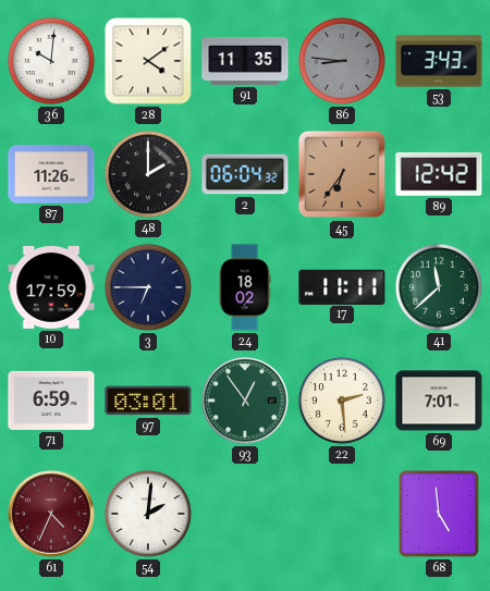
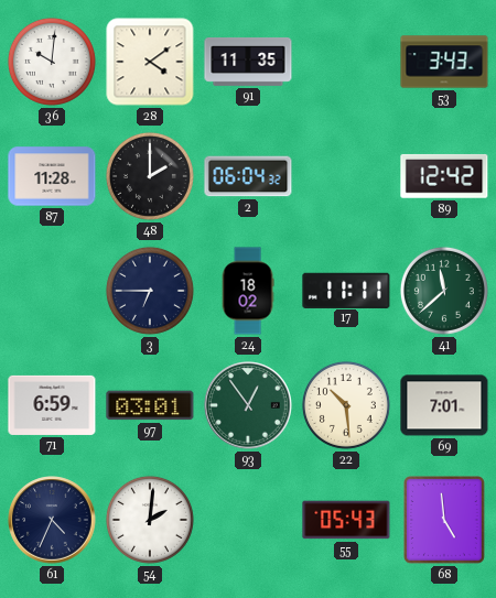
86: 8:46 -> none
87: 11:26 -> 11:28
45: 6:36 -> none
10: 17:59 -> none
22: 2:29 -> 10:29
61 dial: burgundy -> navy
55: none -> 05:43
